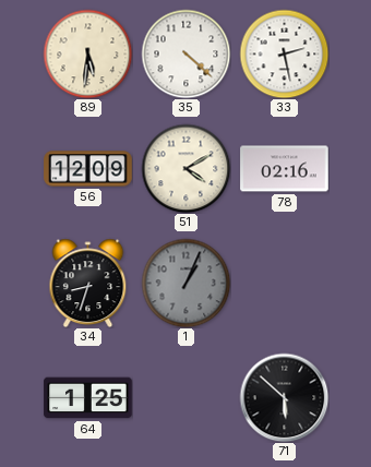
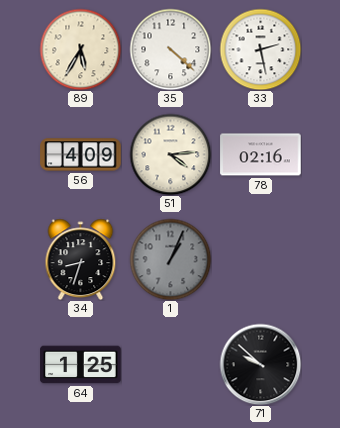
89: 5:31 -> 5:35
56: 12:09 -> 4:09
51: 4:10 -> 4:14
71: 5:52 -> 9:52
